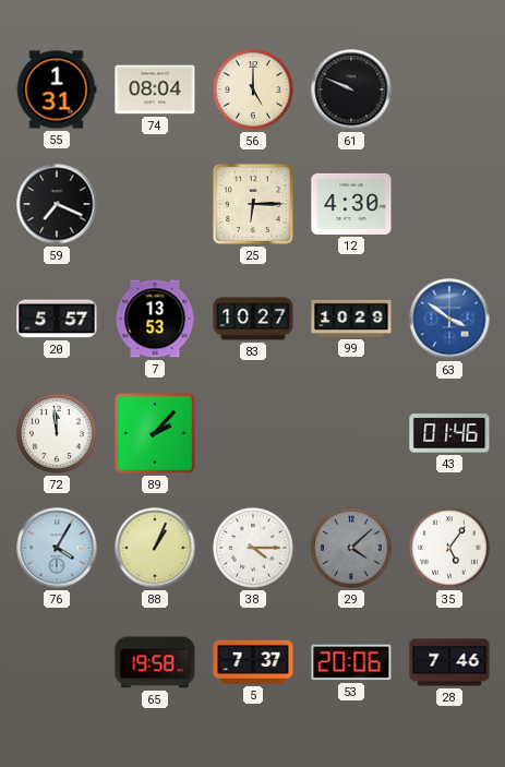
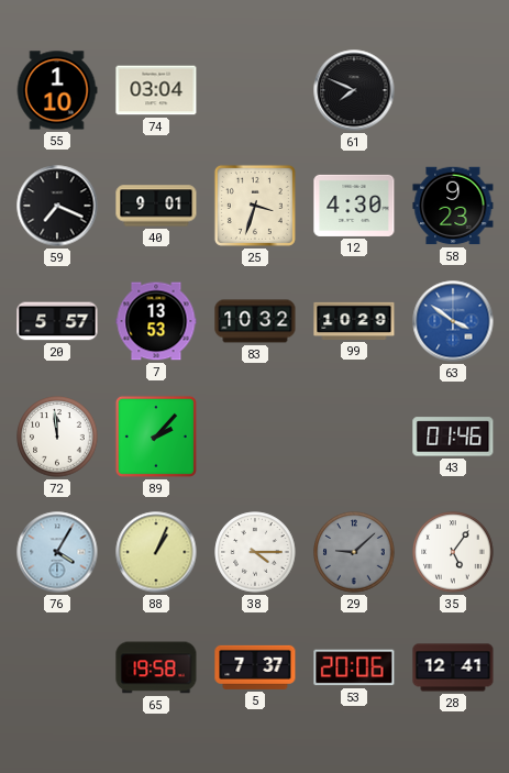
55: 1:31 -> 1:10
74: 08:04 -> 03:04
56: 5:00 -> none
61: 9:49 -> 7:49
40: none -> 9:01
25: 6:15 -> 3:33
58: none -> 9:23
83: 10:27 -> 10:32
29: 4:08 -> 9:08
28: 7:46 -> 12:41
